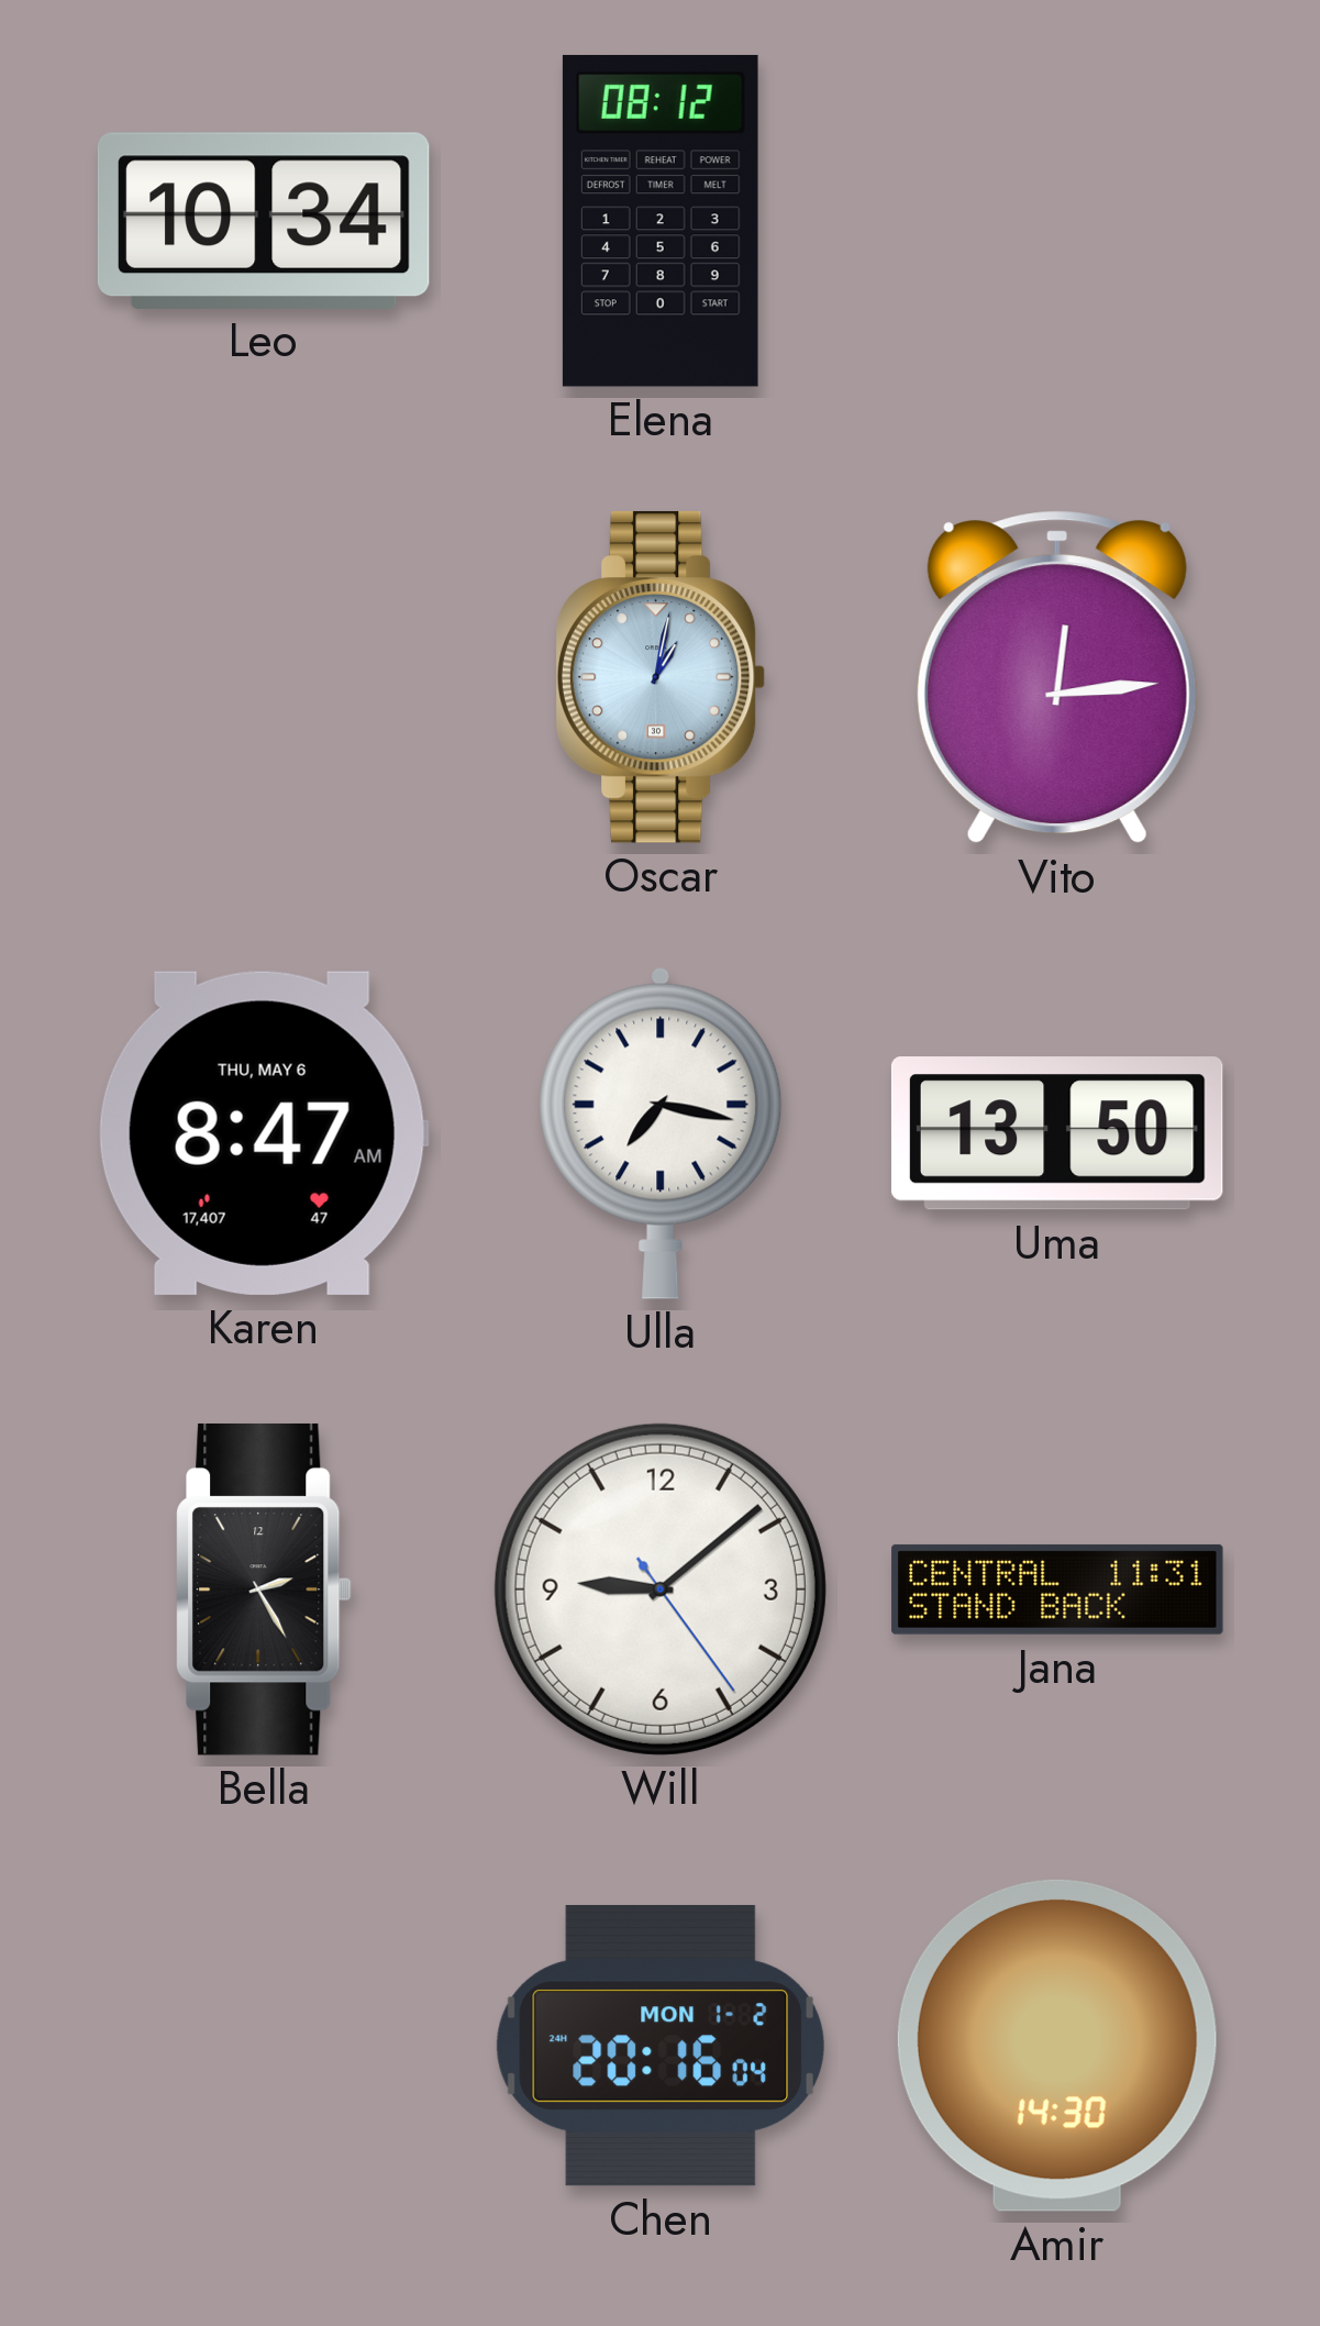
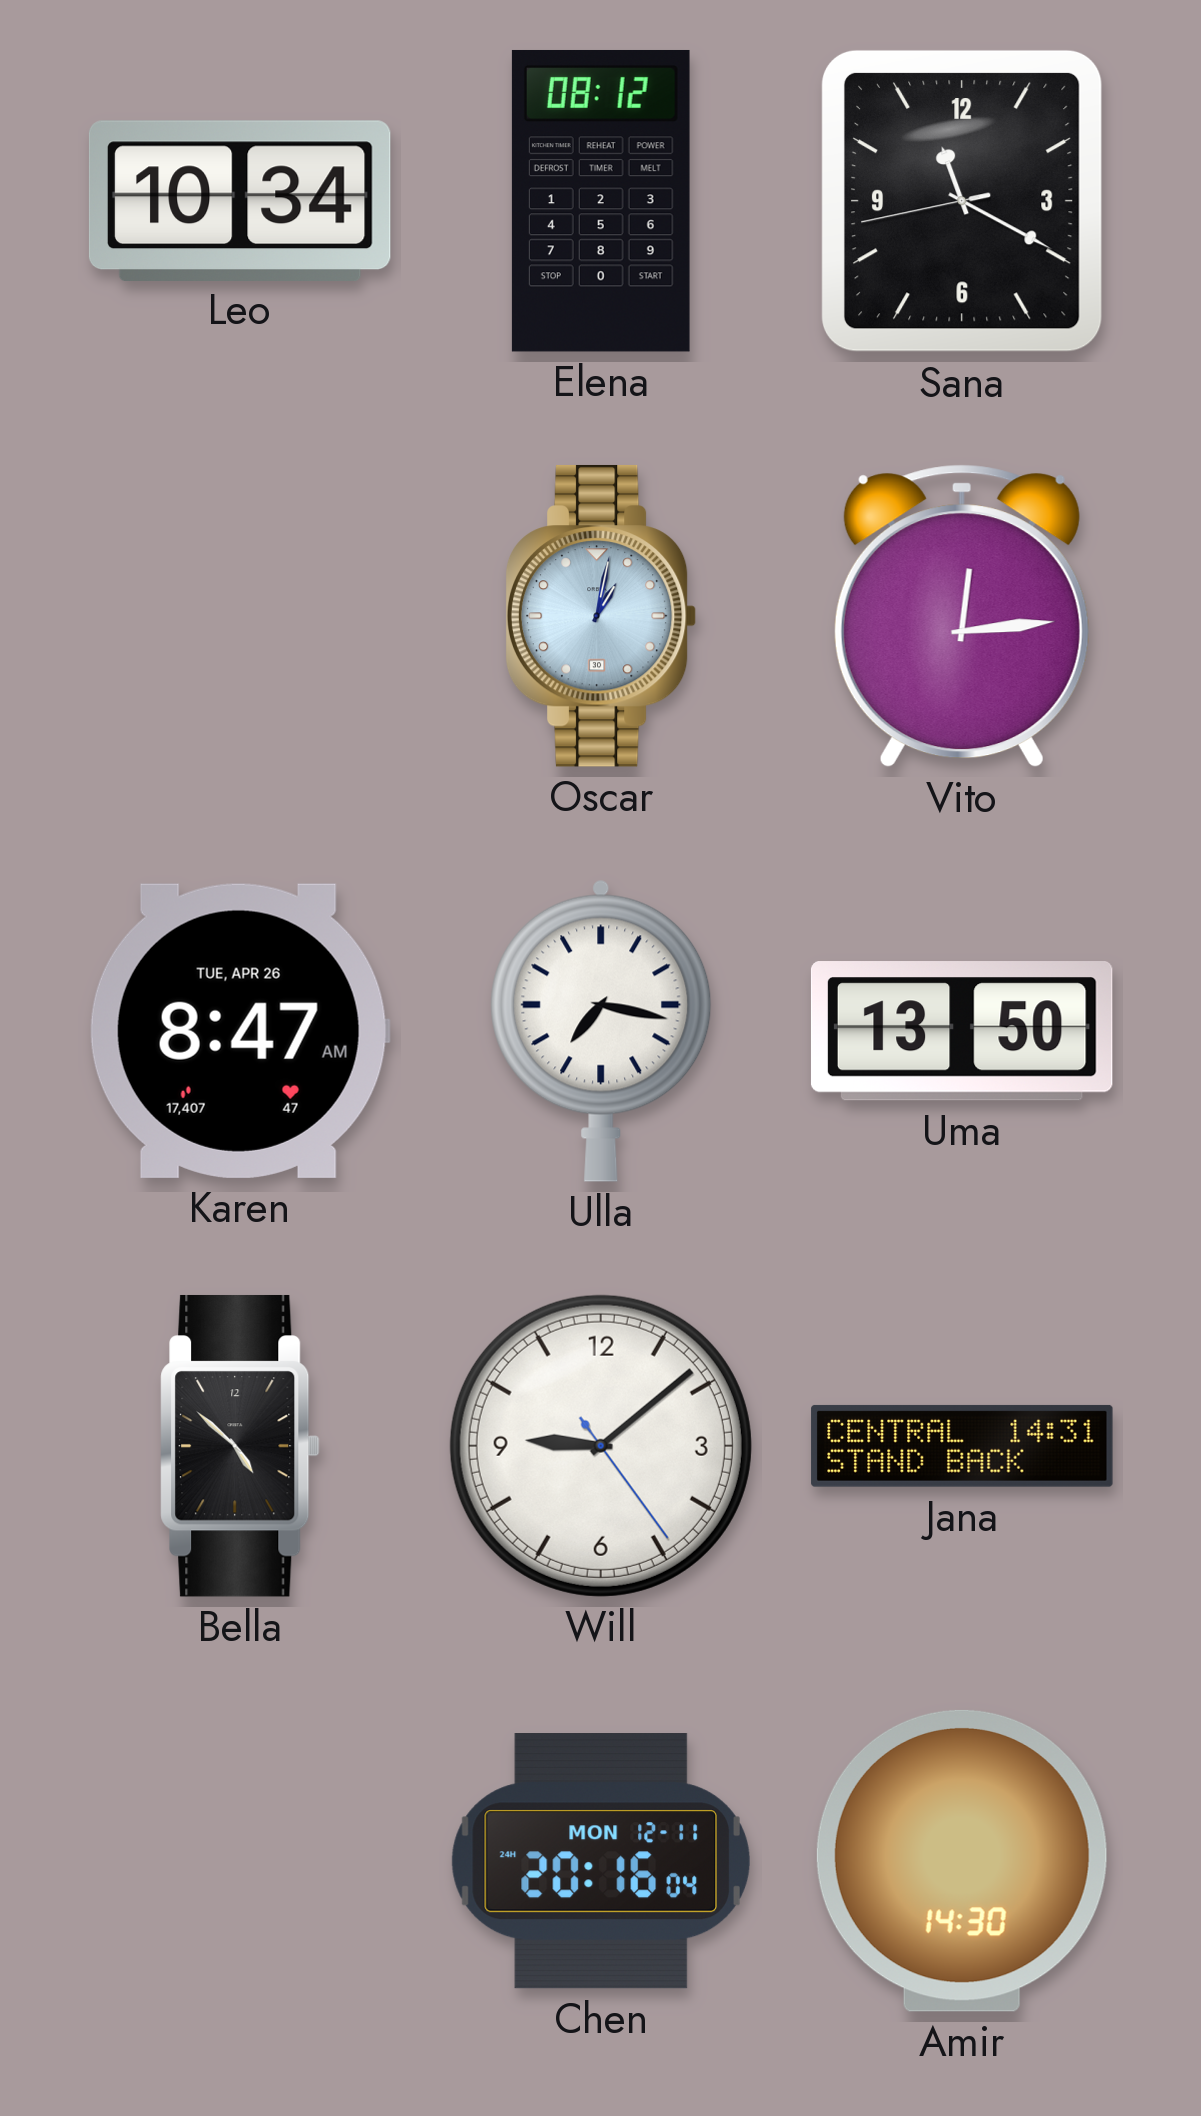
Sana: none -> 11:19
Karen date: THU, MAY 6 -> TUE, APR 26
Bella: 2:25 -> 4:52
Jana: 11:31 -> 14:31
Chen date: MON 1-2 -> MON 12-11
